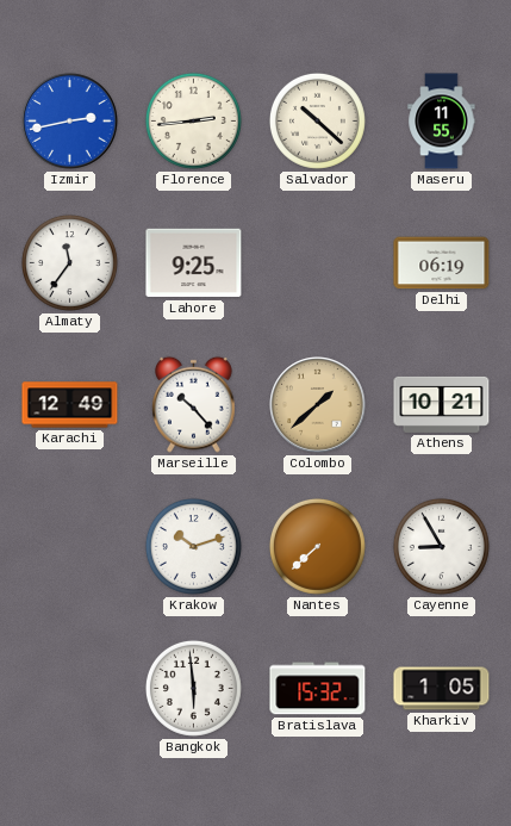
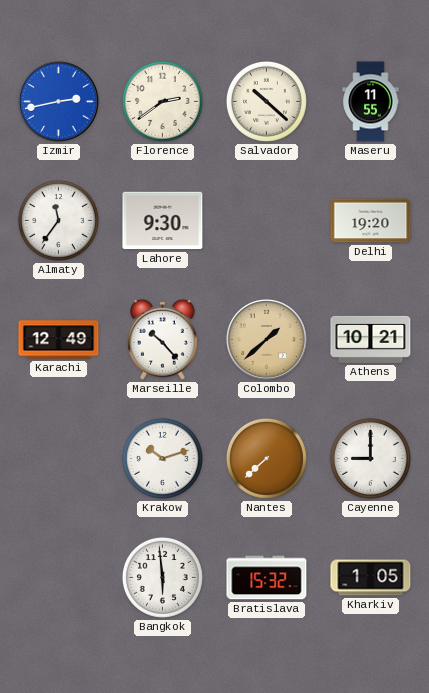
Florence: 2:44 -> 2:39
Lahore: 9:25 -> 9:30
Delhi: 06:19 -> 19:20
Cayenne: 8:55 -> 9:00
